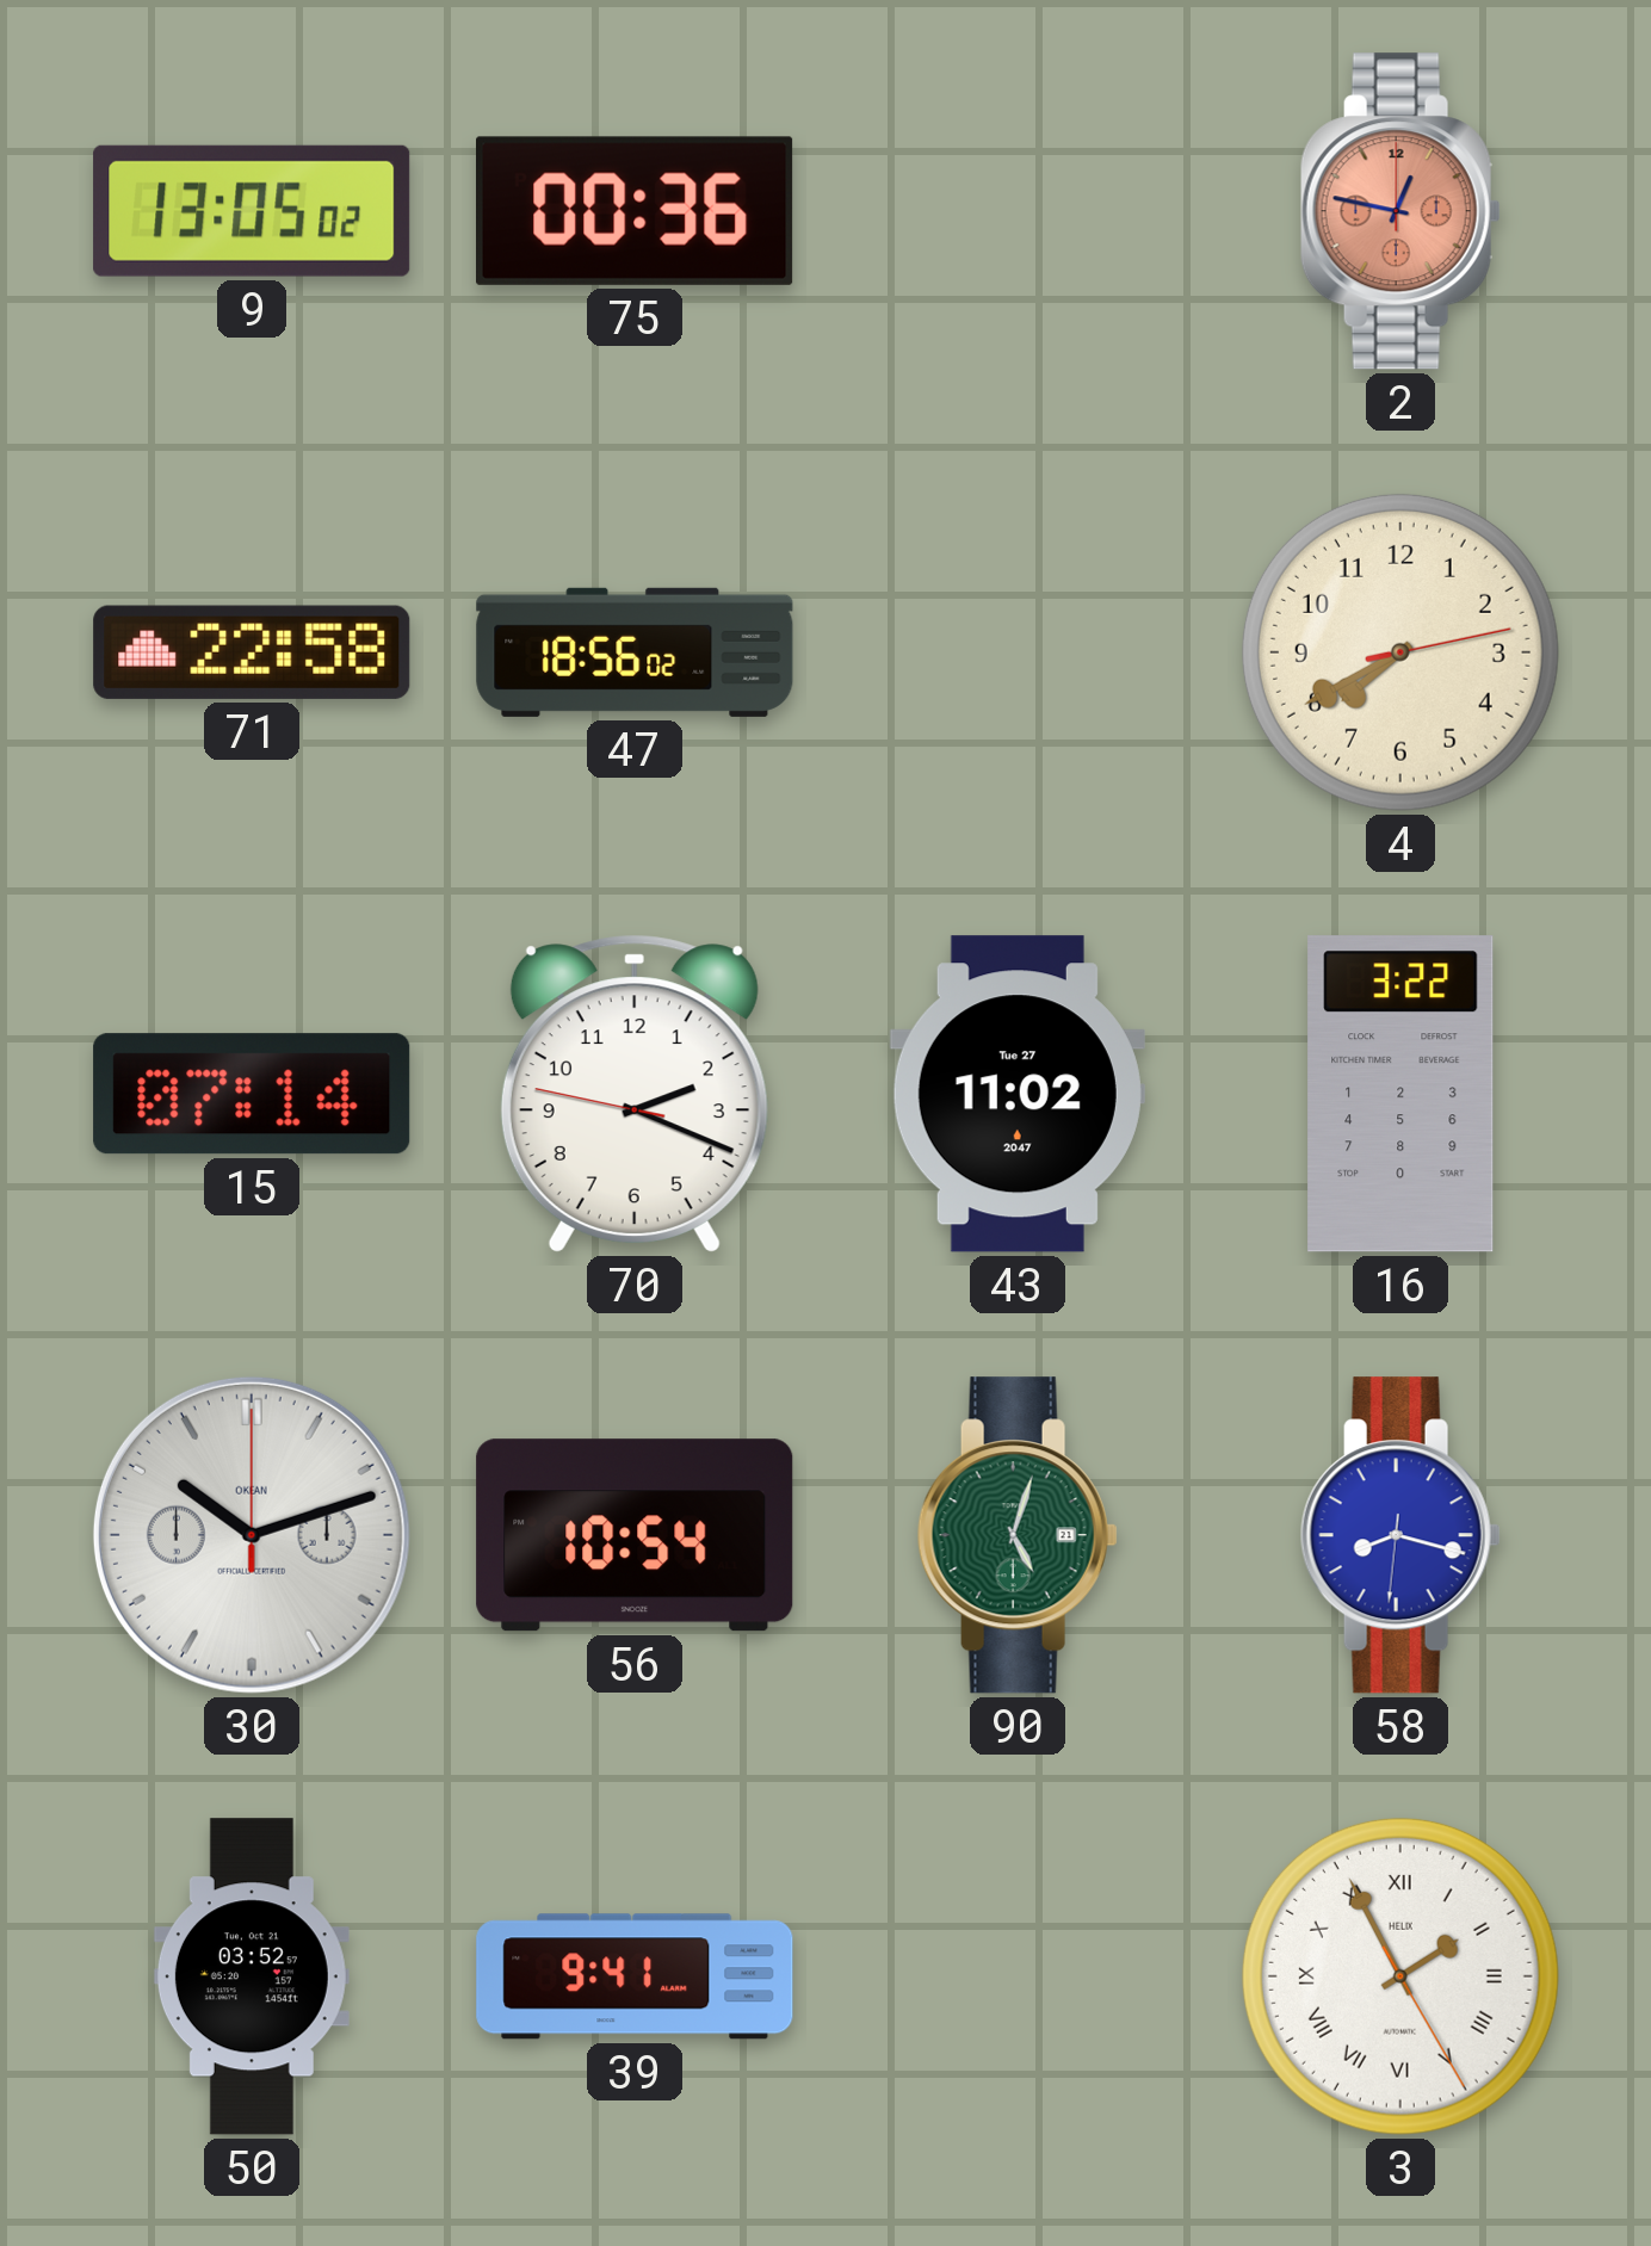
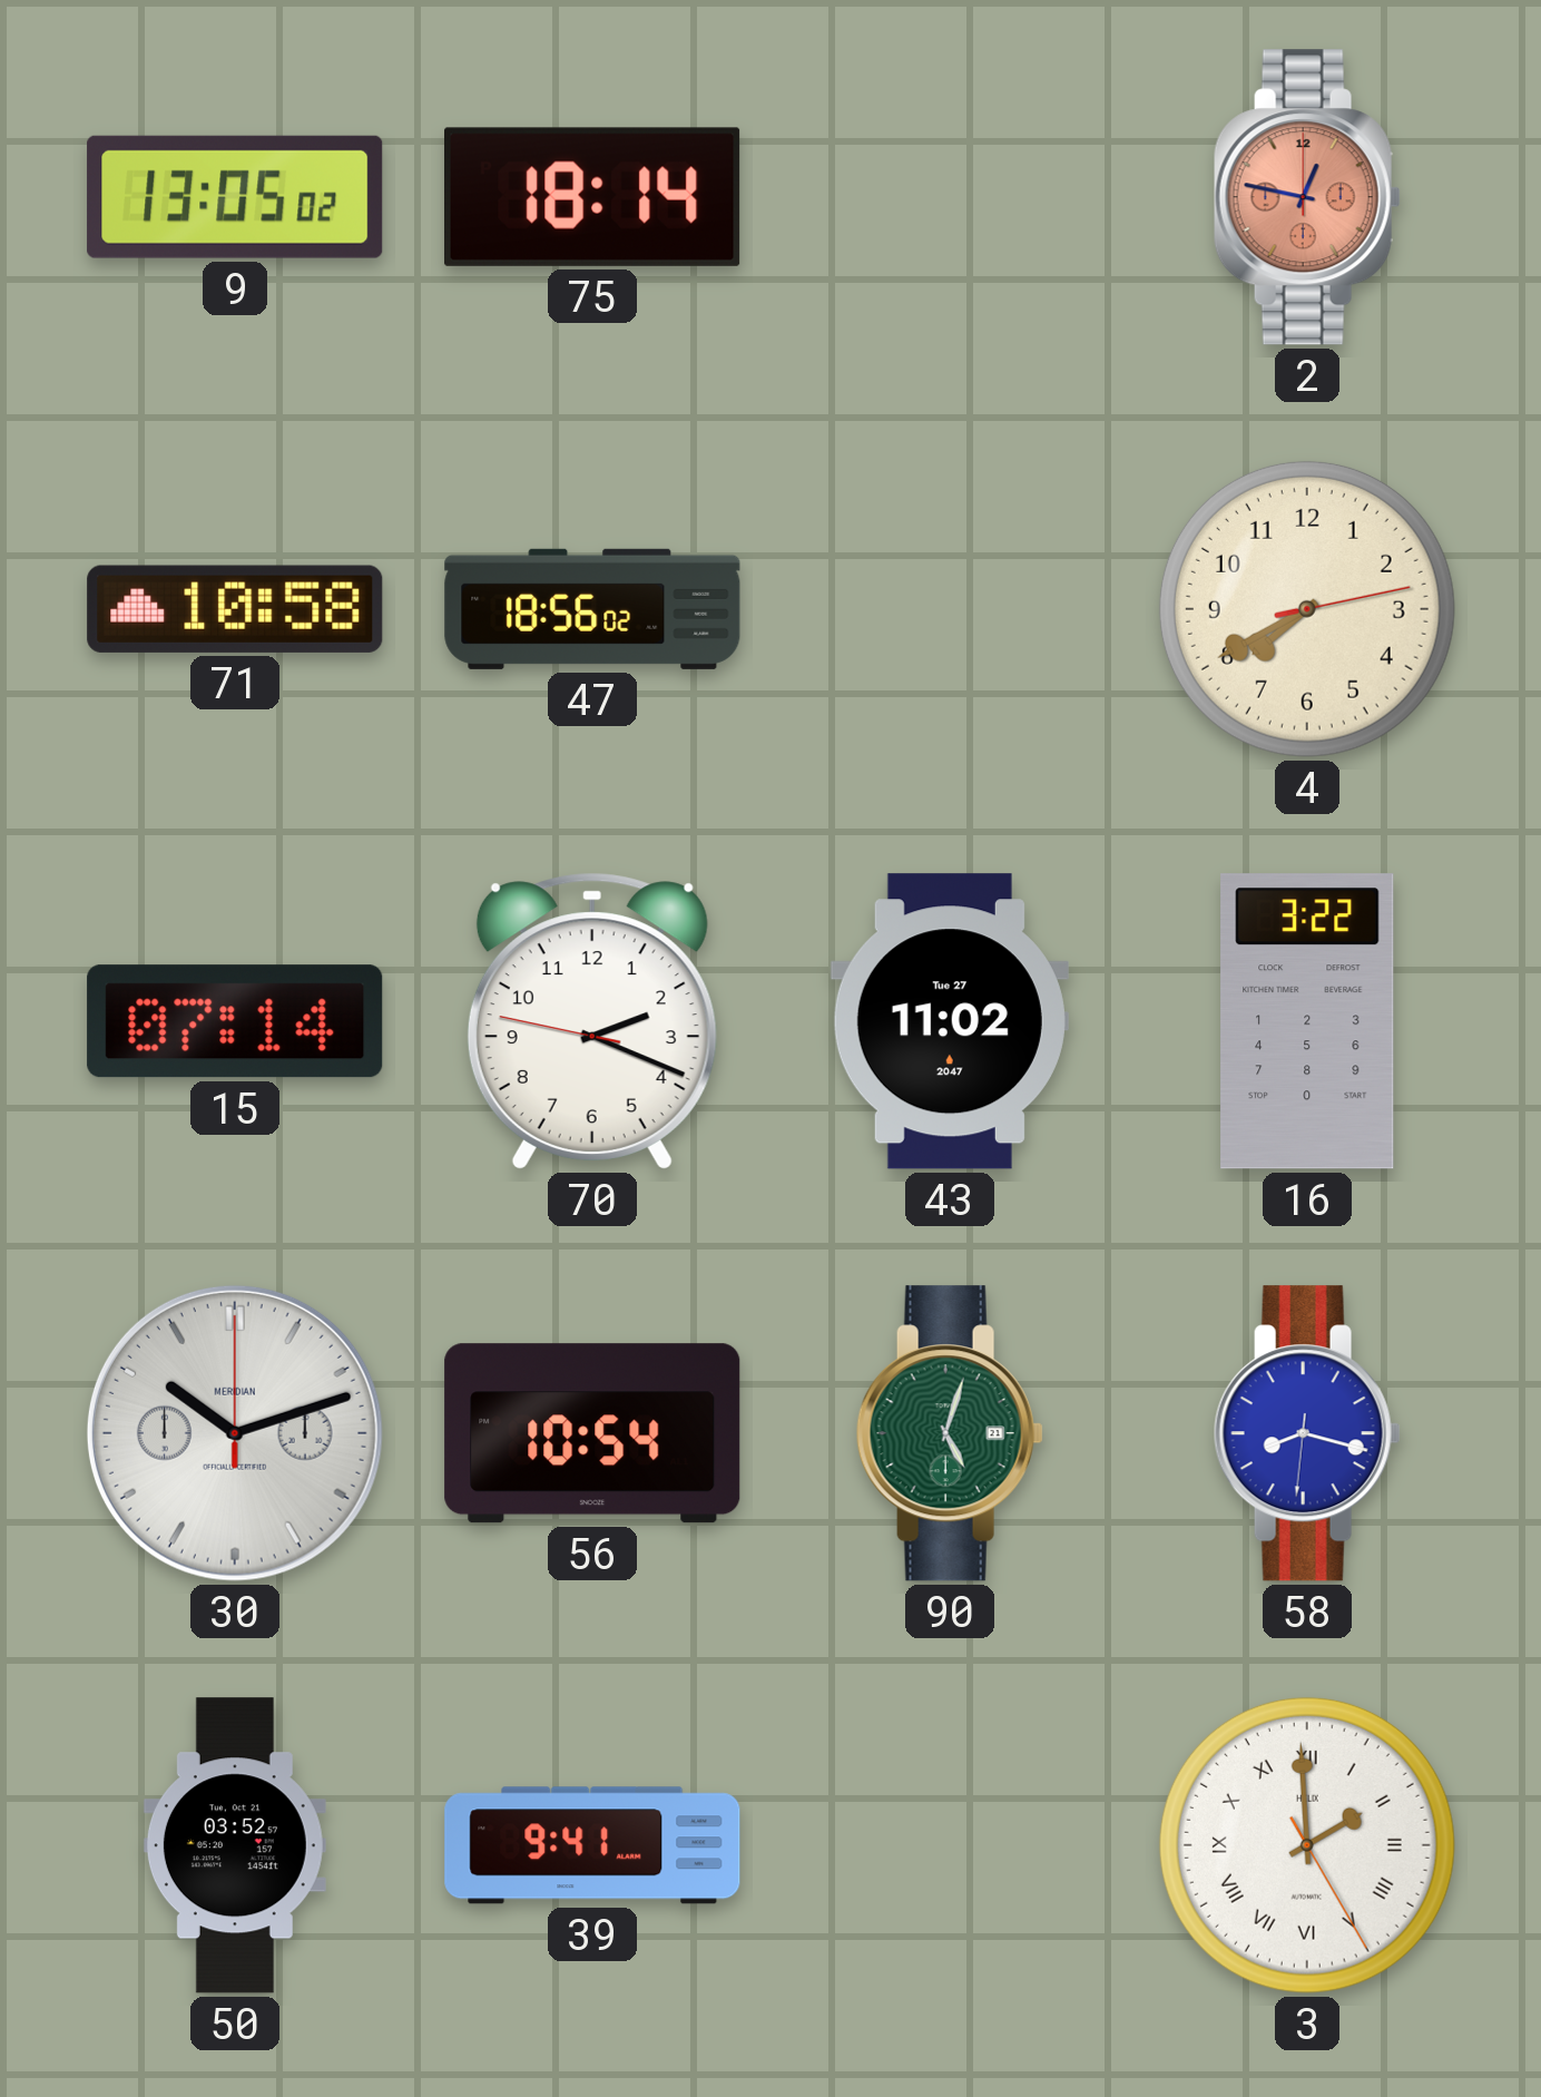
75: 00:36 -> 18:14
71: 22:58 -> 10:58
30 brand: OKEAN -> MERIDIAN
3: 1:55 -> 1:59
